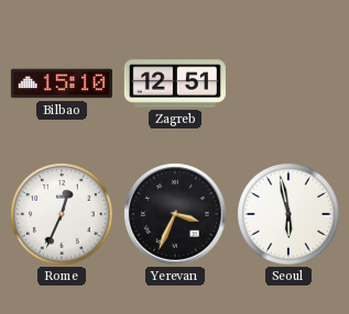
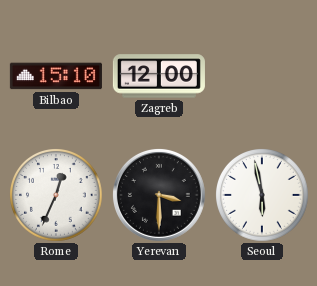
Zagreb: 12:51 -> 12:00
Yerevan: 3:34 -> 3:30
